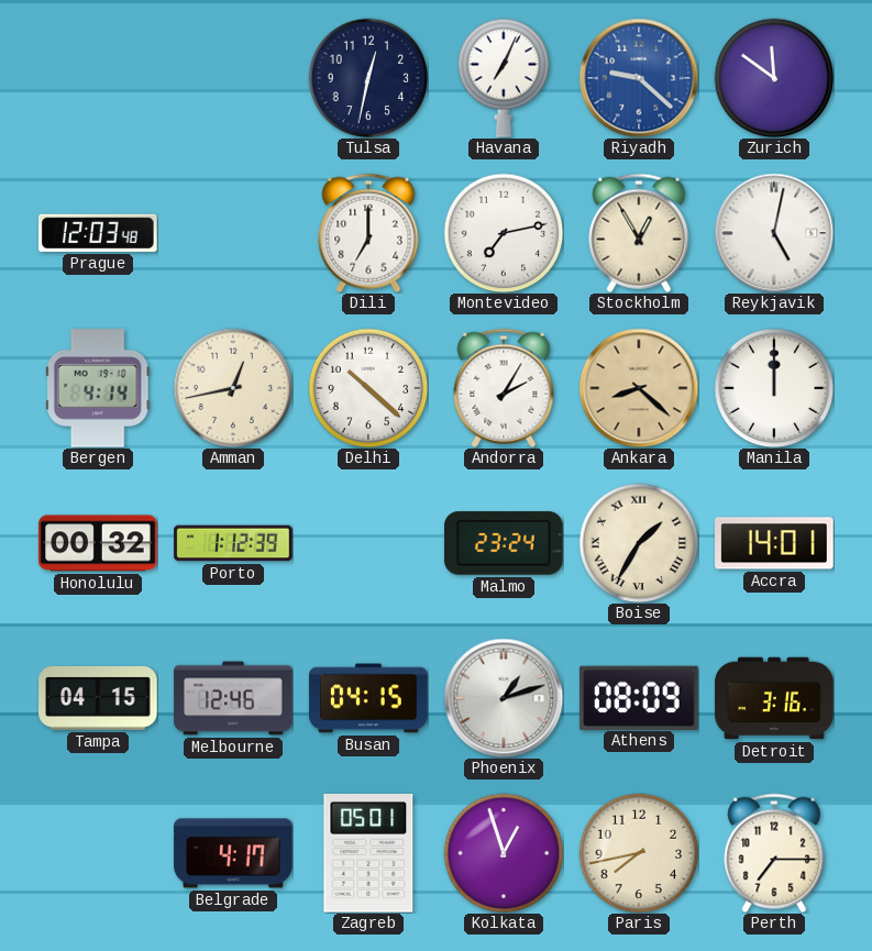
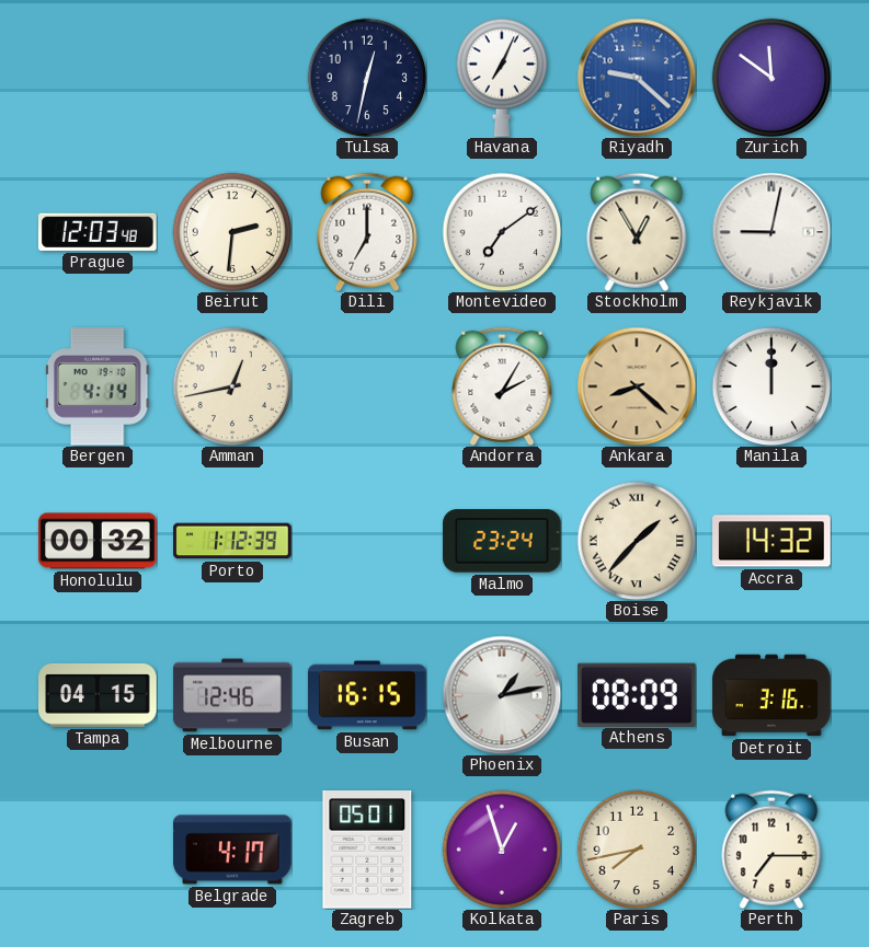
Beirut: none -> 2:31
Montevideo: 7:13 -> 7:09
Reykjavik: 5:02 -> 9:02
Delhi: 10:22 -> none
Boise: 1:35 -> 1:37
Accra: 14:01 -> 14:32
Busan: 04:15 -> 16:15
Phoenix: 1:12 -> 1:13
